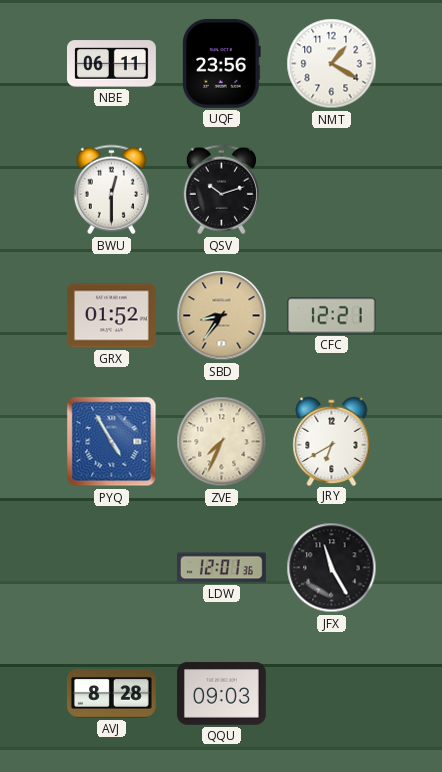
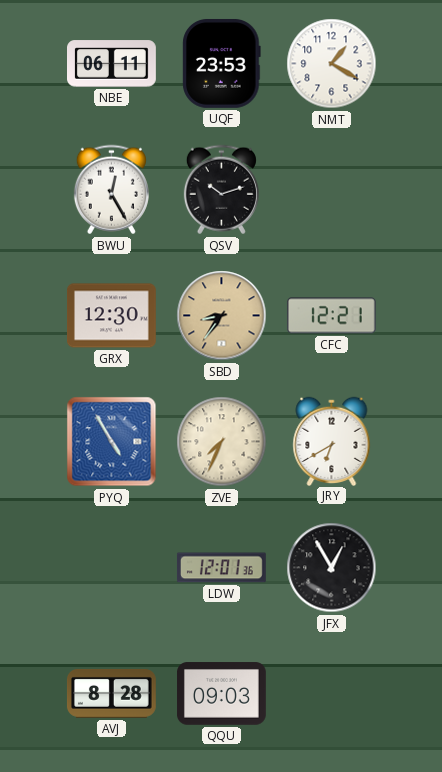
UQF: 23:56 -> 23:53
BWU: 12:30 -> 12:25
GRX: 01:52 -> 12:30
JFX: 11:25 -> 12:55
